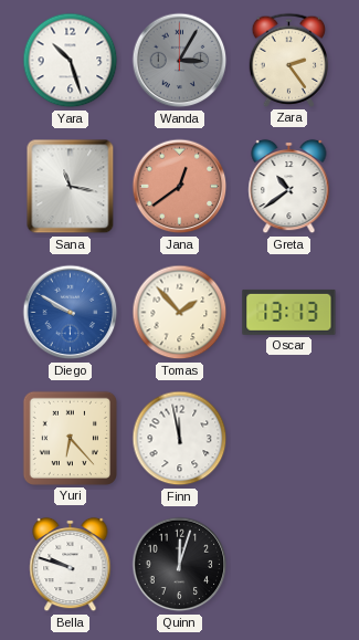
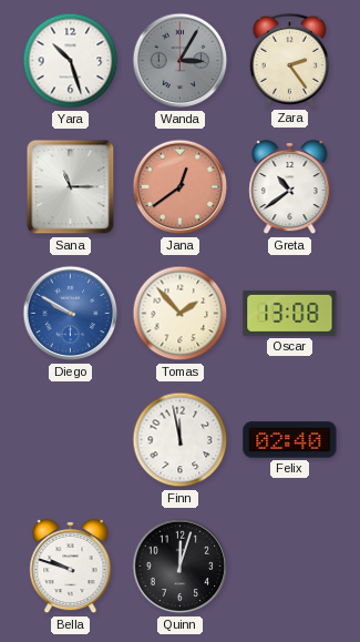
Sana: 11:17 -> 11:15
Oscar: 13:13 -> 13:08
Yuri: 6:23 -> none
Felix: none -> 02:40
